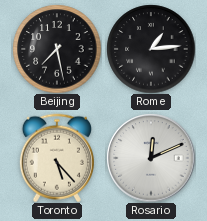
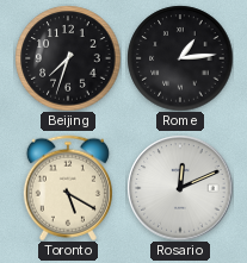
Beijing: 7:28 -> 7:33
Toronto: 5:23 -> 5:20
